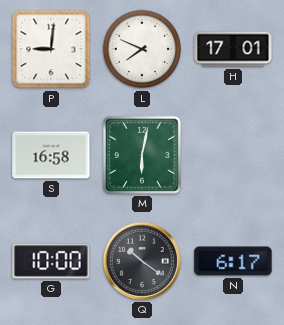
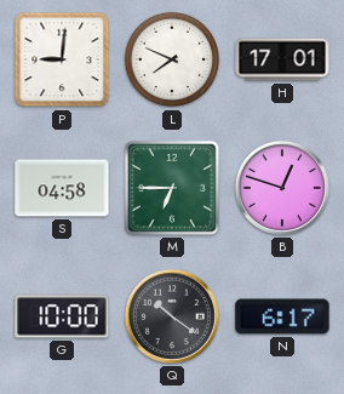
S: 16:58 -> 04:58
M: 6:02 -> 6:45
B: none -> 12:48
